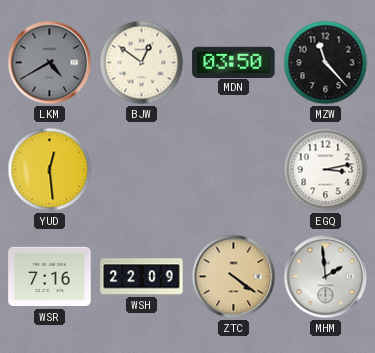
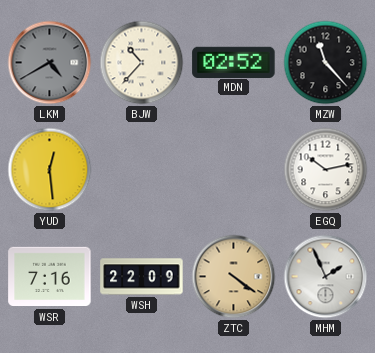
BJW: 12:51 -> 10:37
MDN: 03:50 -> 02:52
EGQ: 3:13 -> 10:13
MHM: 1:59 -> 1:56
